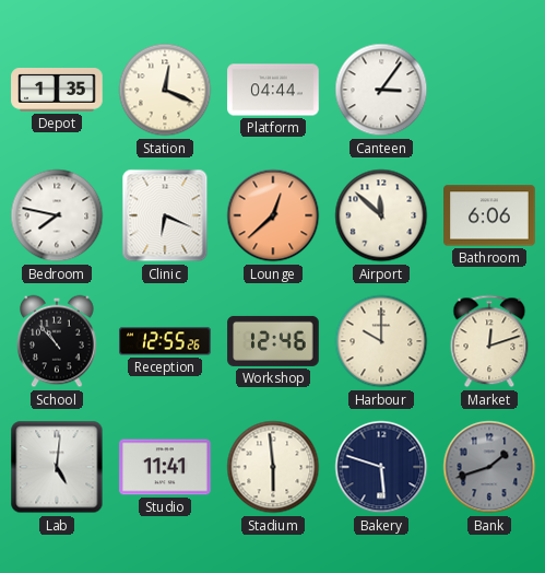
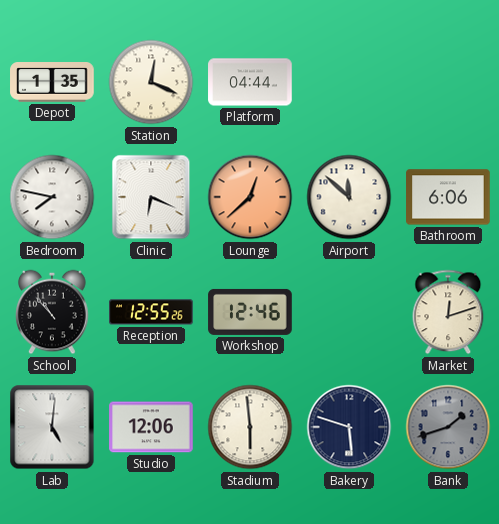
Canteen: 3:06 -> none
Harbour: 10:00 -> none
Studio: 11:41 -> 12:06
